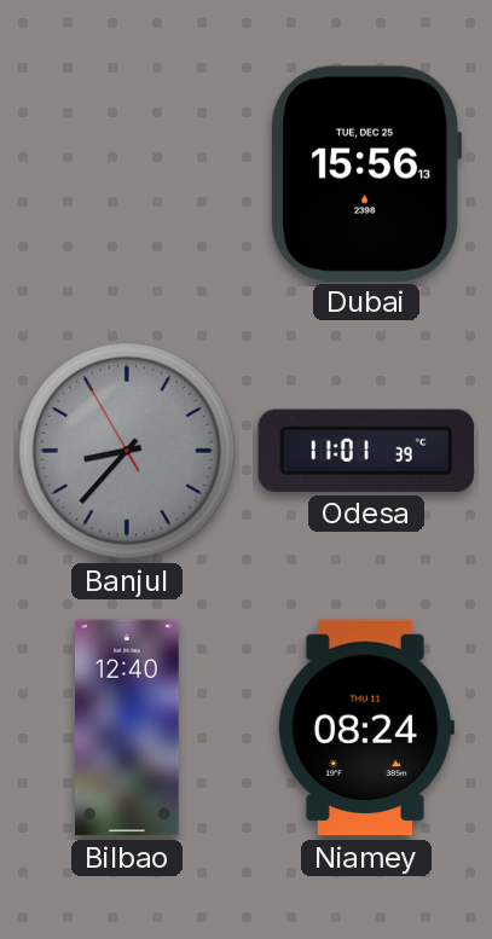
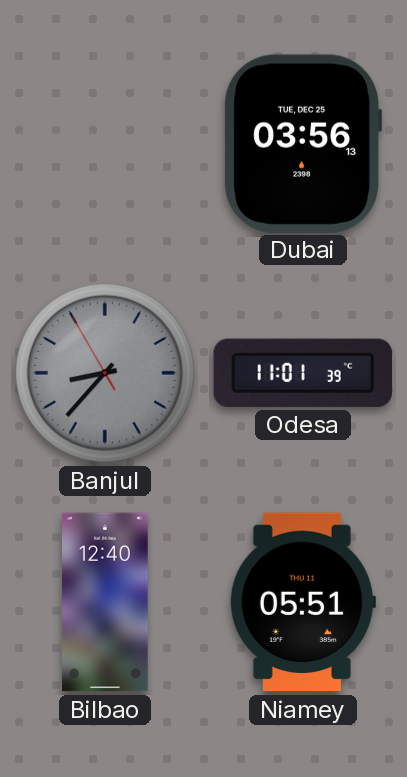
Dubai: 15:56 -> 03:56
Niamey: 08:24 -> 05:51
